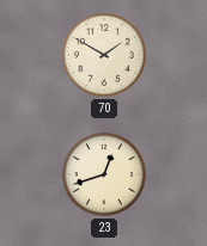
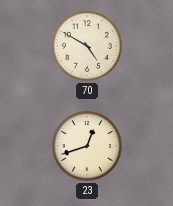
70: 1:50 -> 4:50
